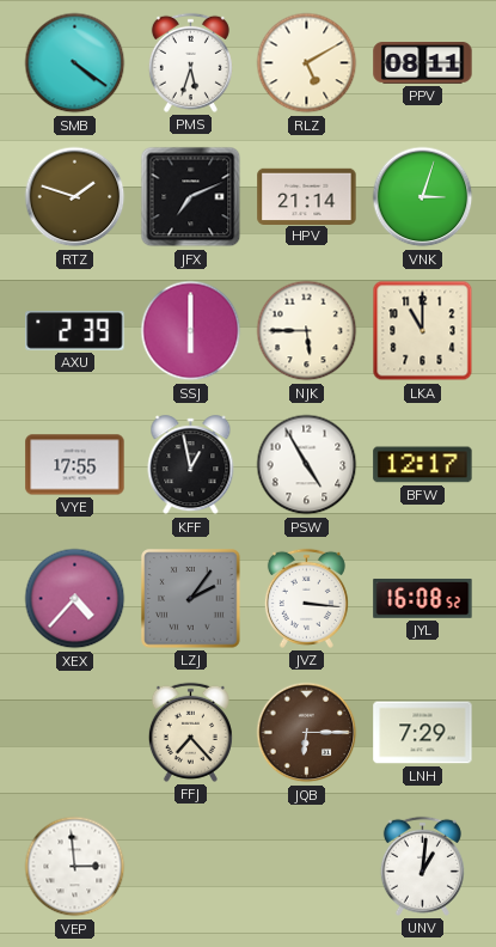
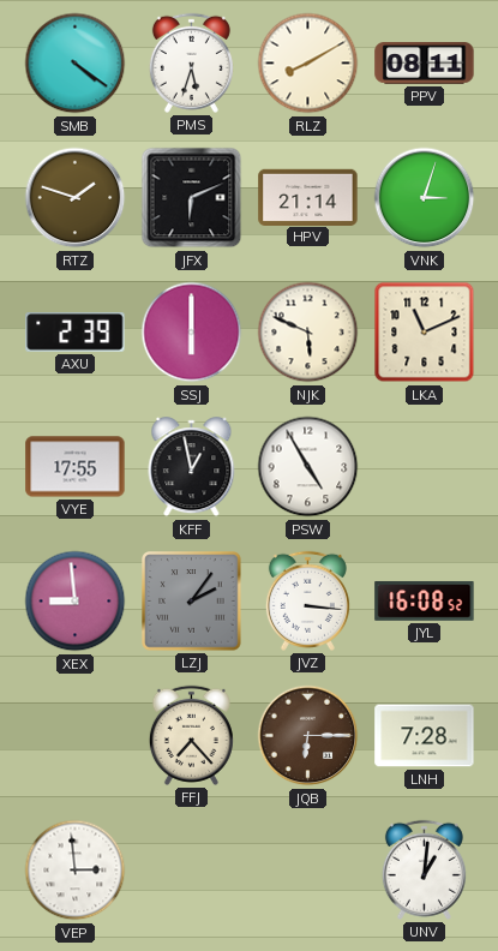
RLZ: 5:10 -> 8:10
JFX: 7:11 -> 6:11
NJK: 5:45 -> 5:49
LKA: 11:00 -> 11:11
BFW: 12:17 -> none
XEX: 4:37 -> 8:59
LNH: 7:29 -> 7:28
